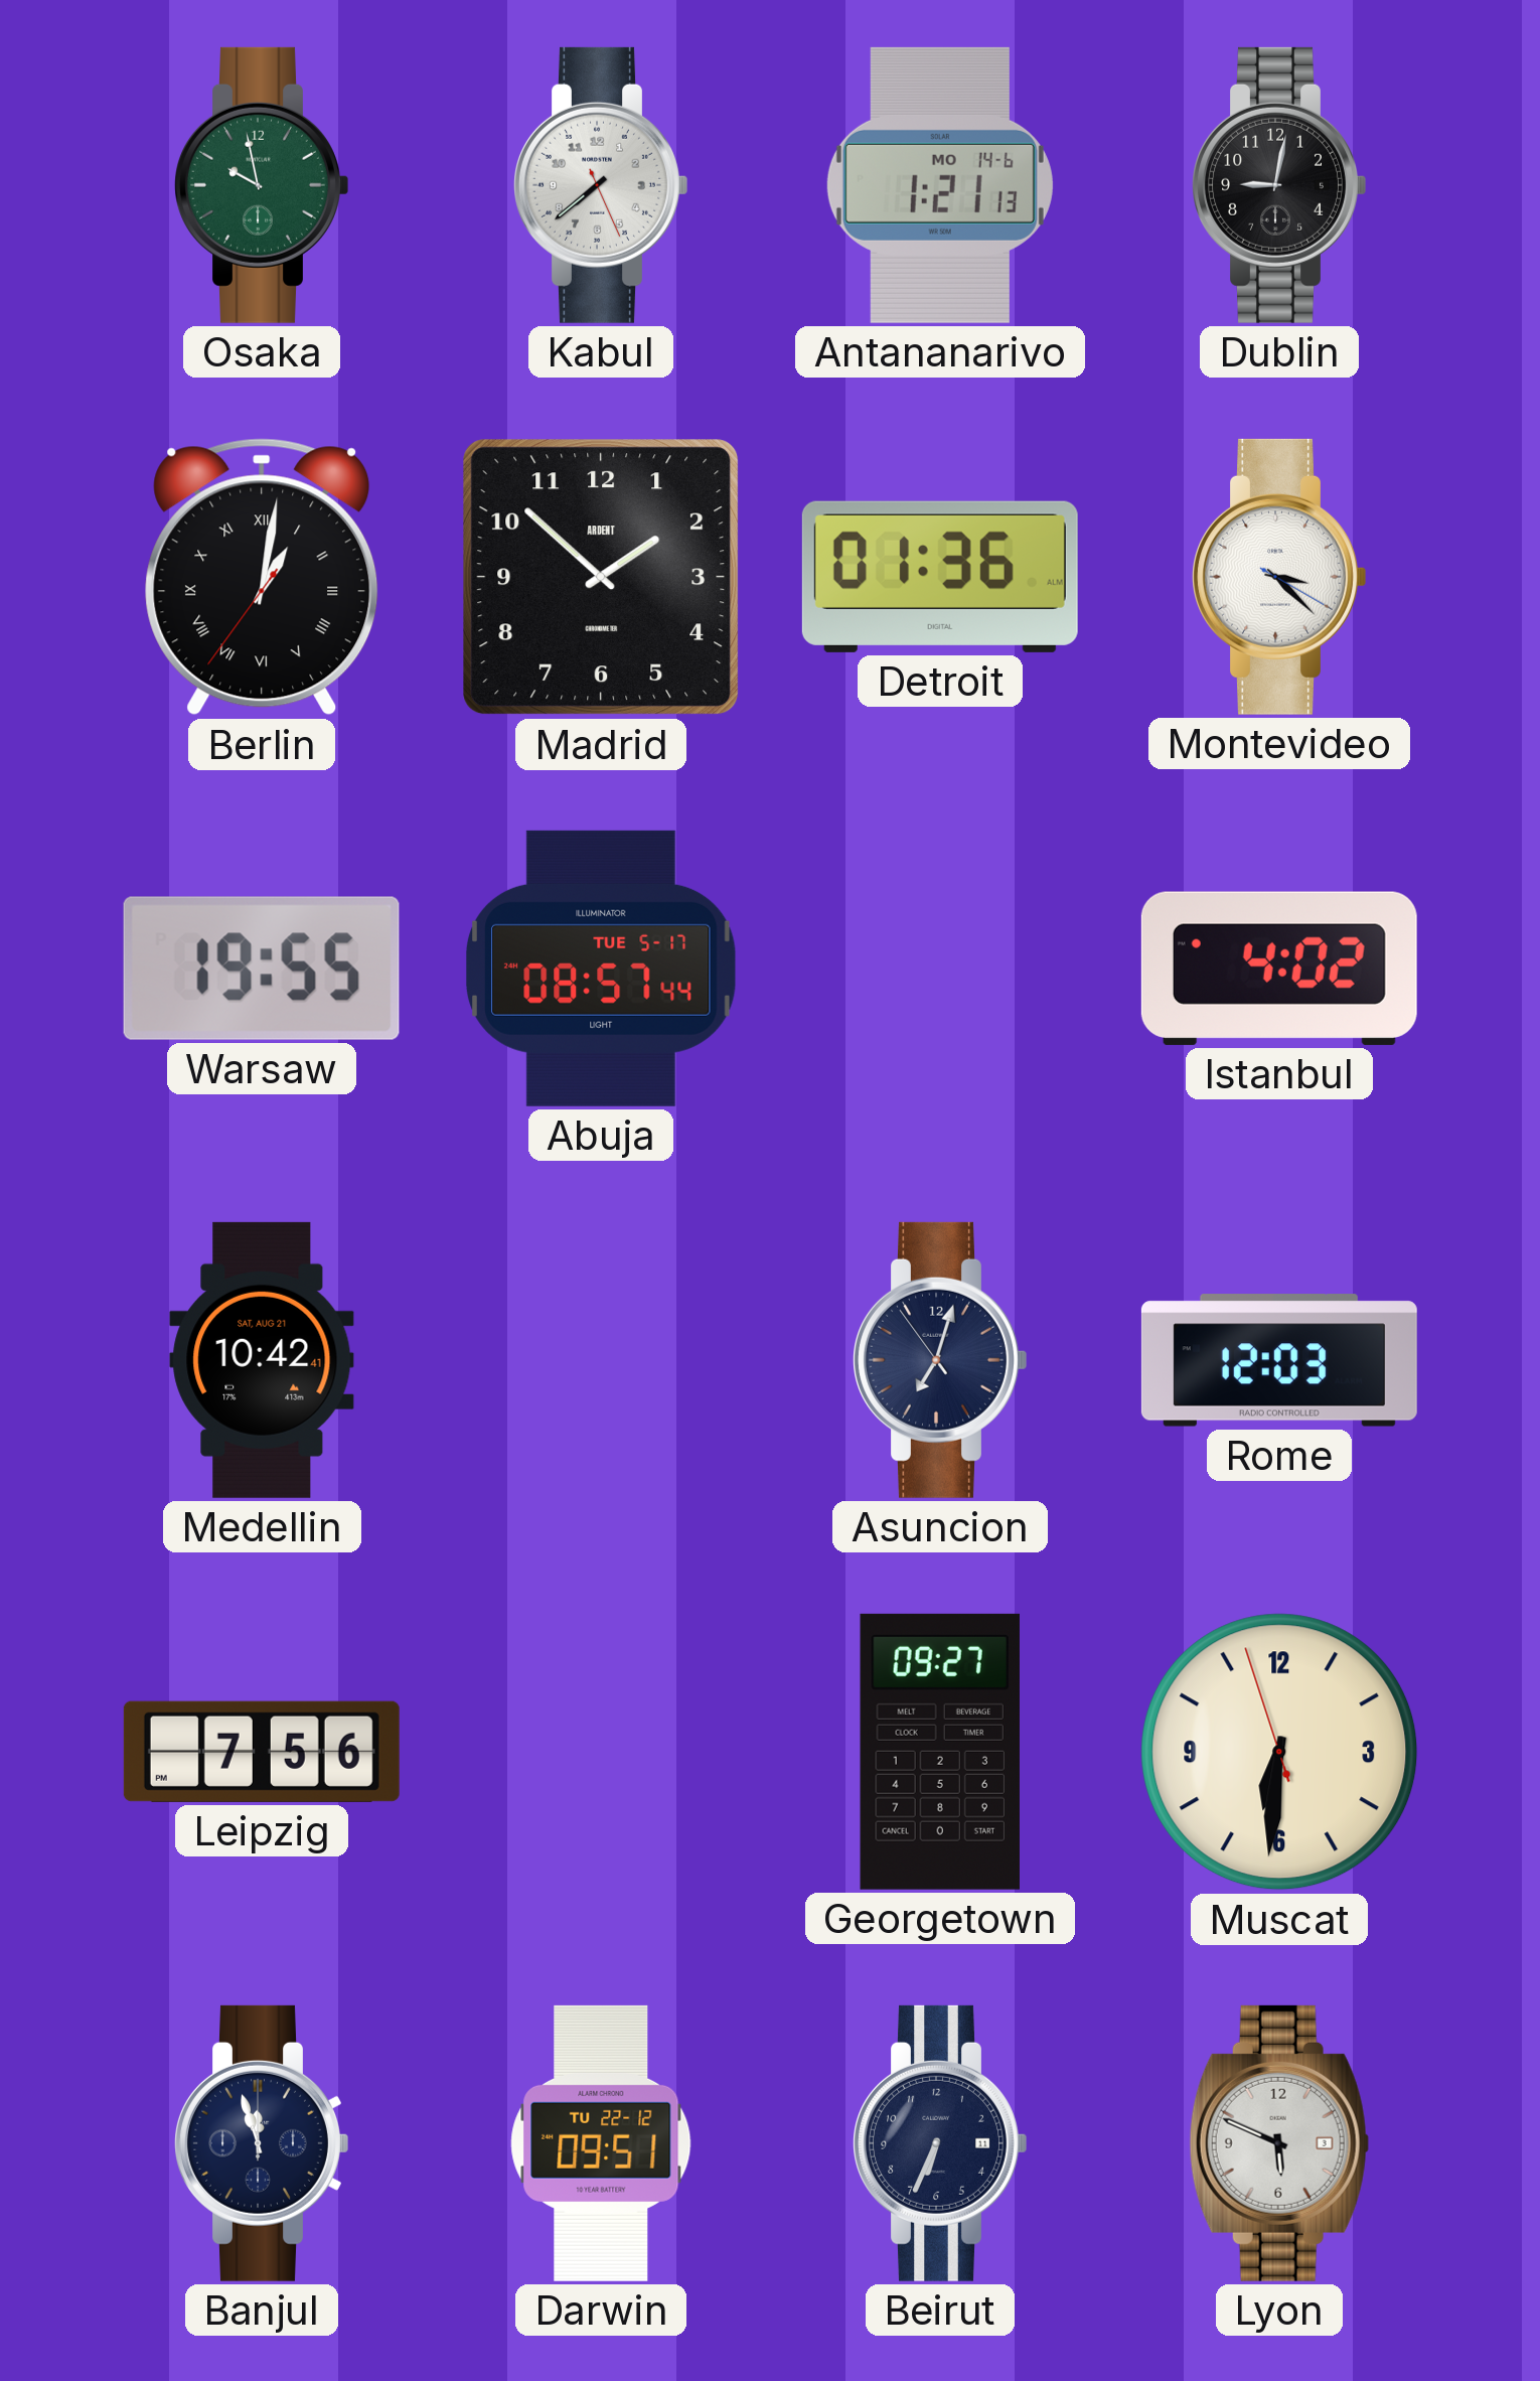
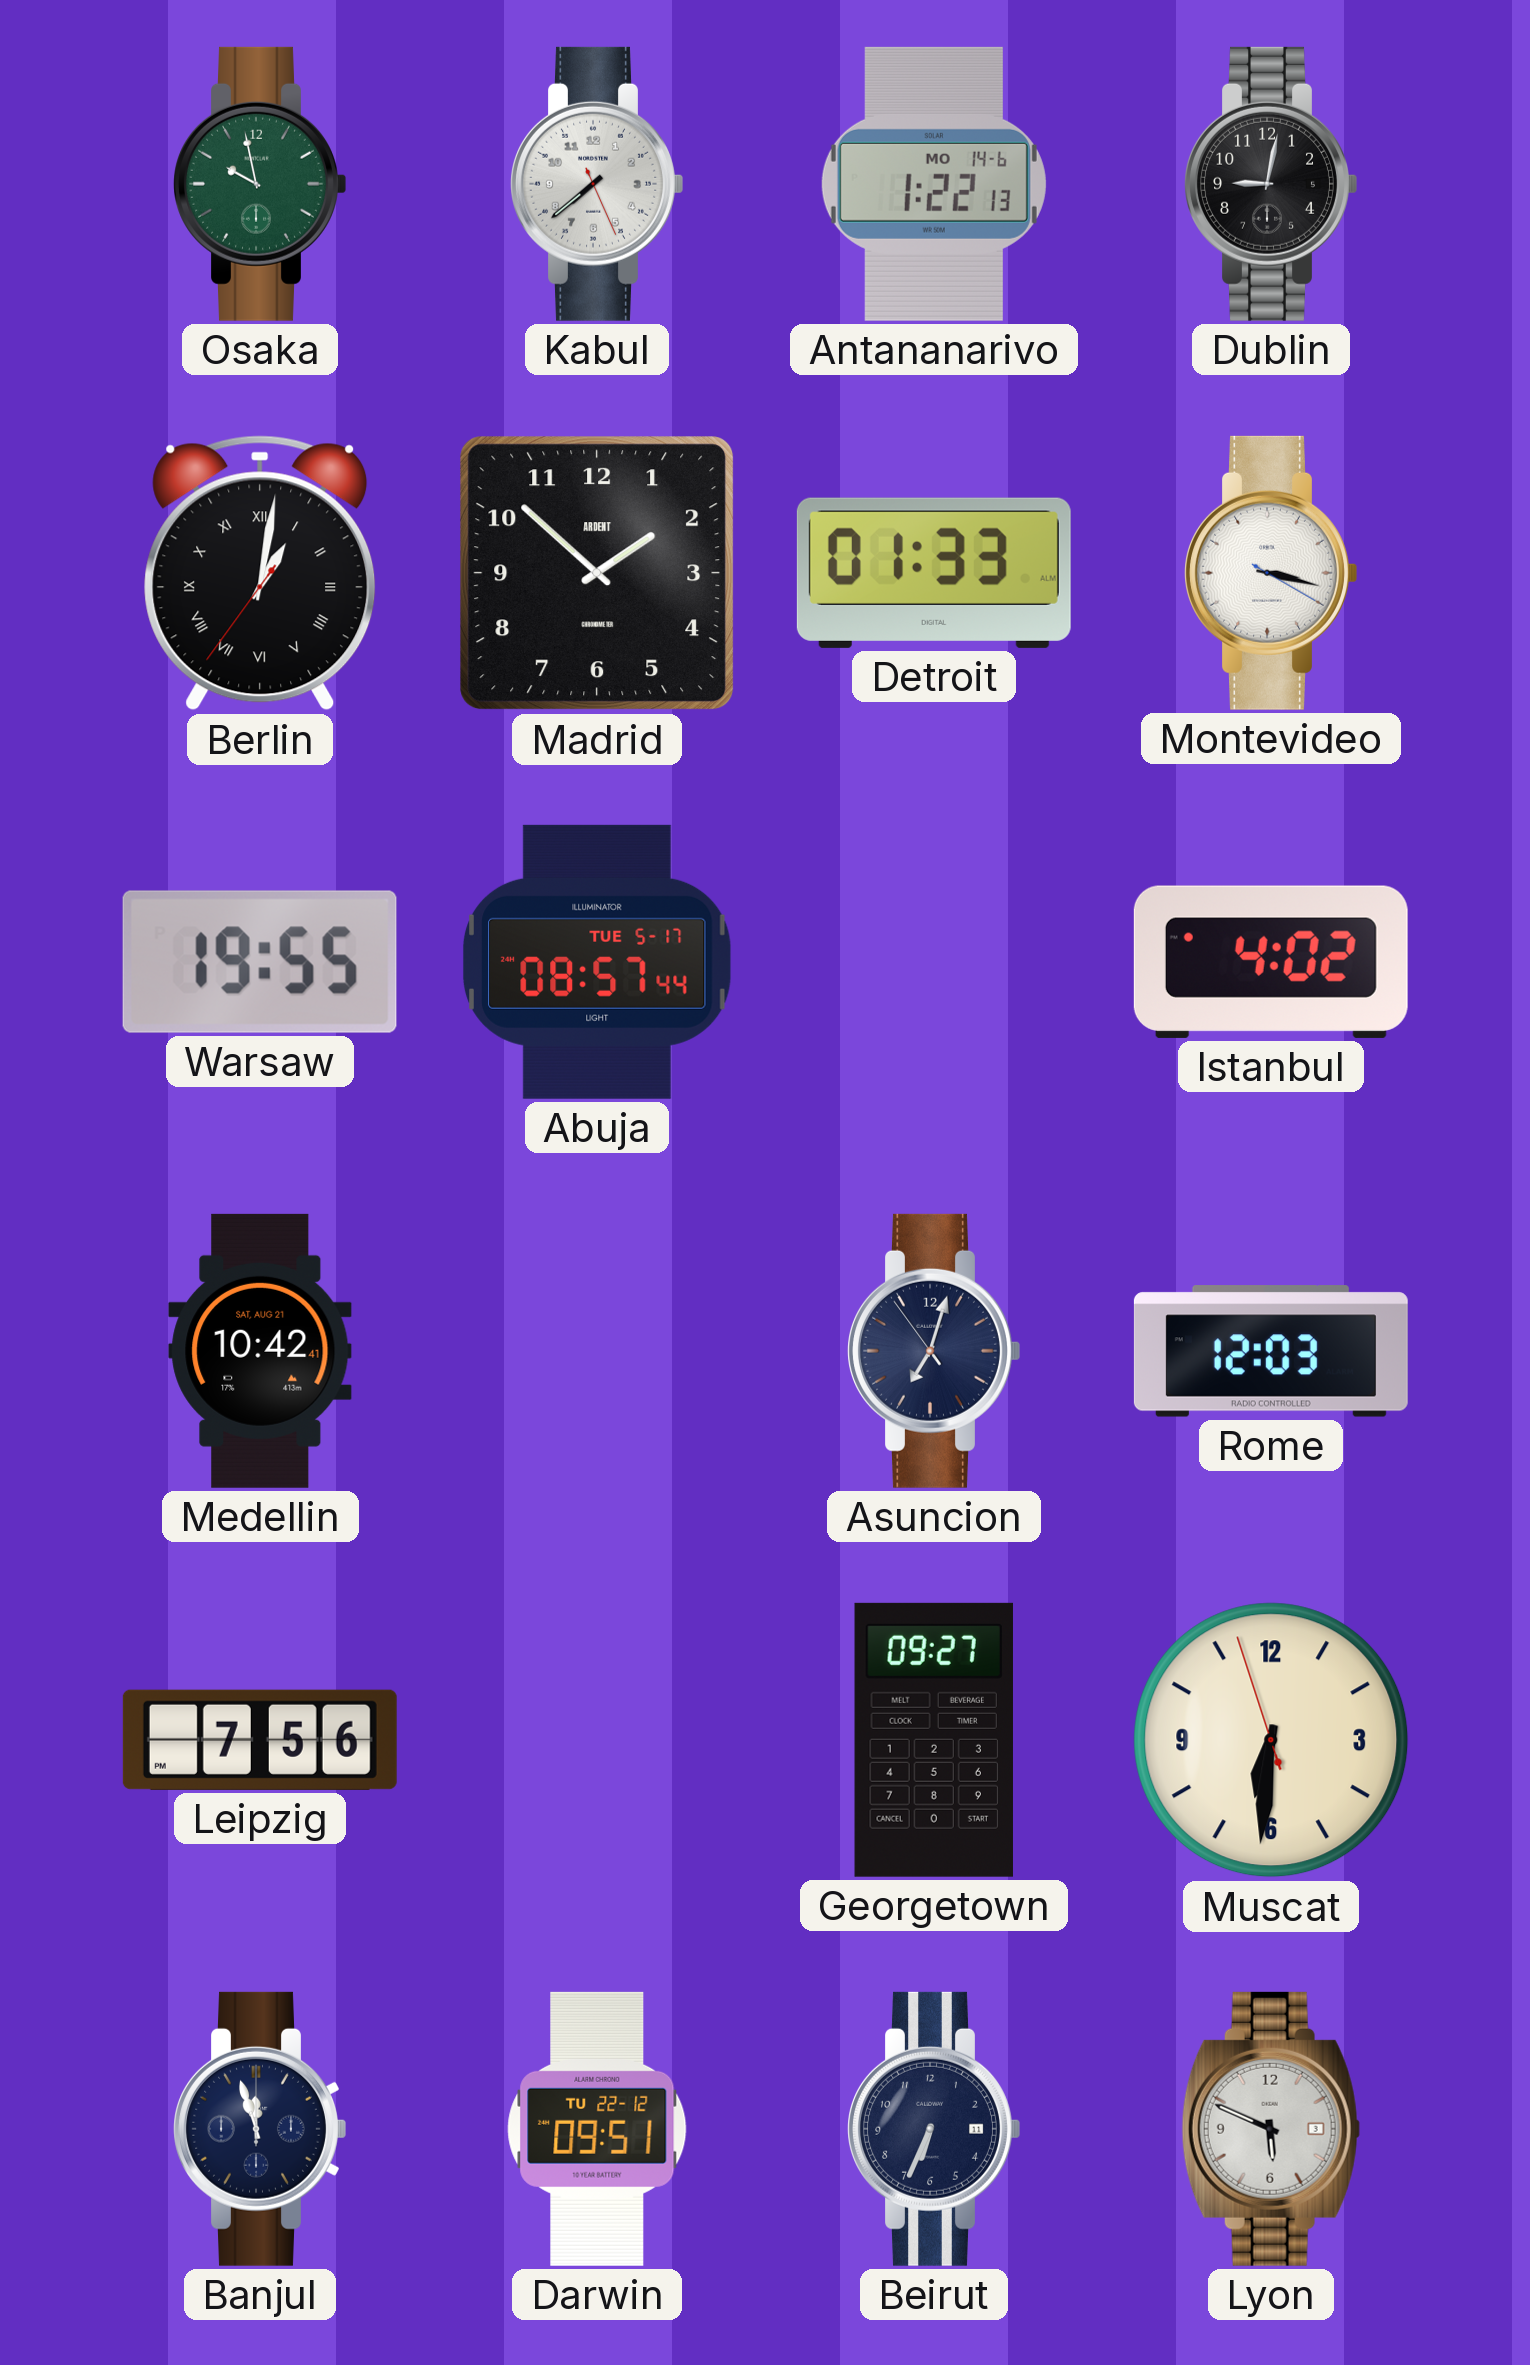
Antananarivo: 1:21 -> 1:22
Detroit: 01:36 -> 01:33
Montevideo: 3:22 -> 3:17
